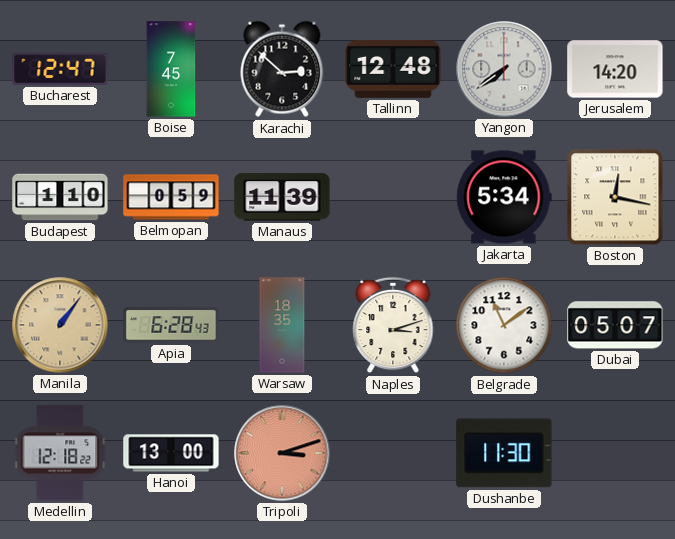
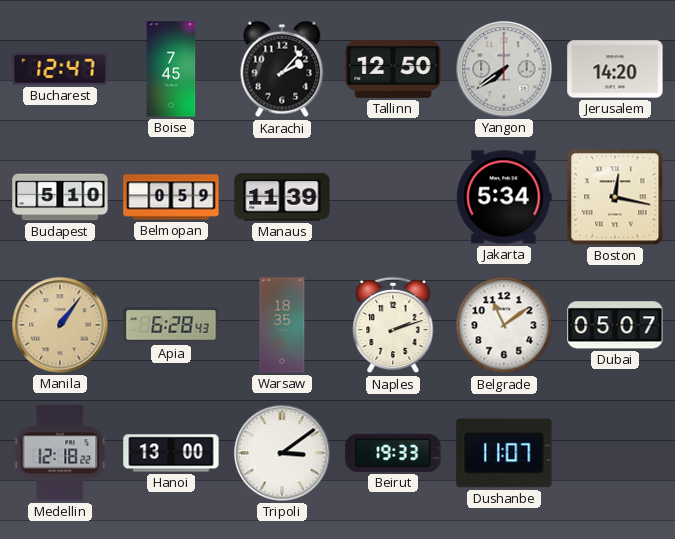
Karachi: 2:52 -> 2:07
Tallinn: 12:48 -> 12:50
Budapest: 1:10 -> 5:10
Naples: 3:12 -> 2:12
Tripoli: 3:12 -> 3:09
Tripoli dial: salmon -> white
Beirut: none -> 19:33
Dushanbe: 11:30 -> 11:07
